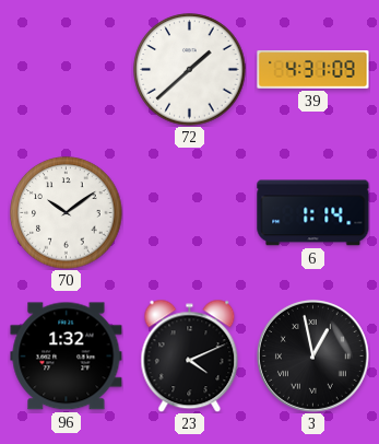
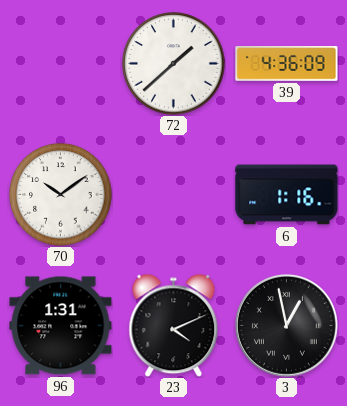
39: 4:31 -> 4:36
6: 1:14 -> 1:16
96: 1:32 -> 1:31
